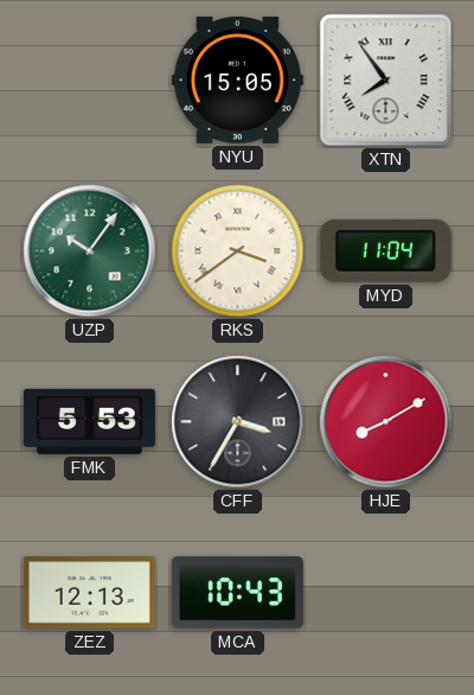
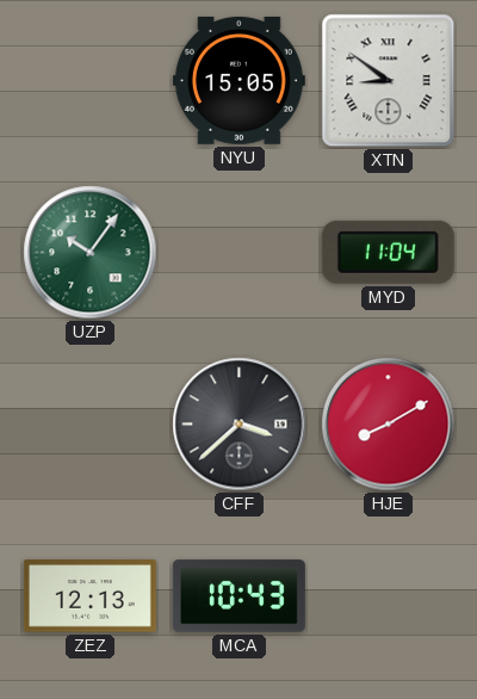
XTN: 7:54 -> 8:51
RKS: 3:39 -> none
FMK: 5:53 -> none
CFF: 3:35 -> 3:38
